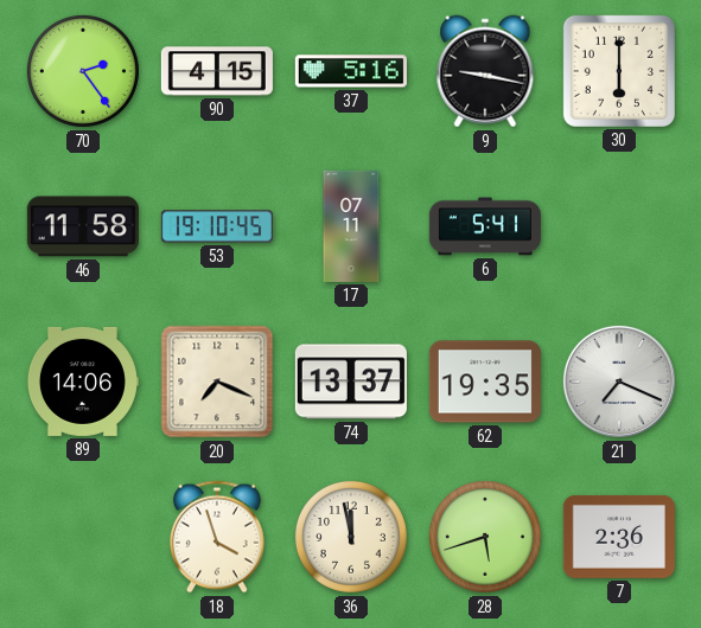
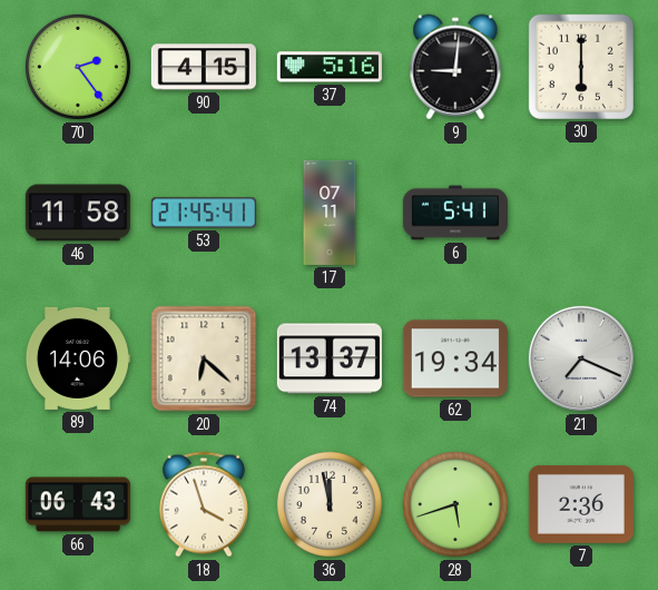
9: 9:17 -> 9:01
53: 19:10 -> 21:45
20: 7:19 -> 6:22
62: 19:35 -> 19:34
66: none -> 06:43
